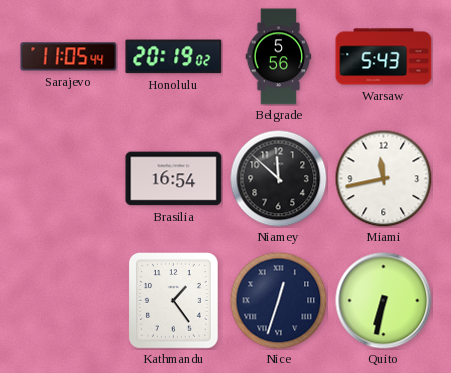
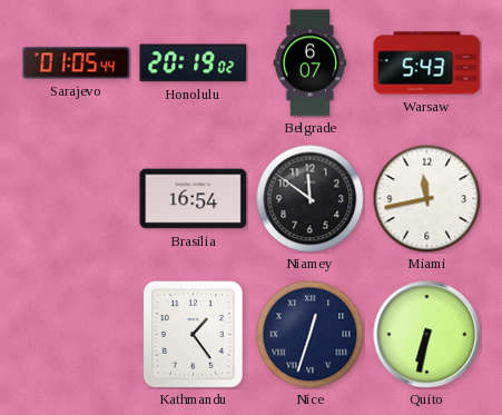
Sarajevo: 11:05 -> 01:05
Belgrade: 5:56 -> 6:07
Niamey: 11:52 -> 11:51
